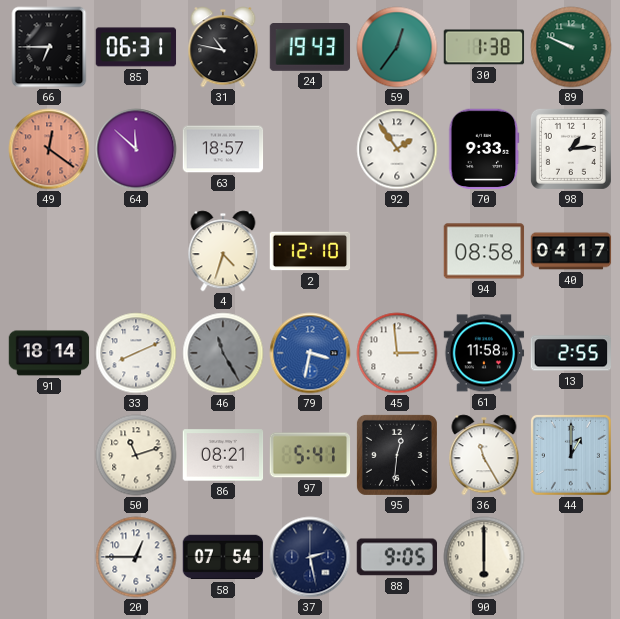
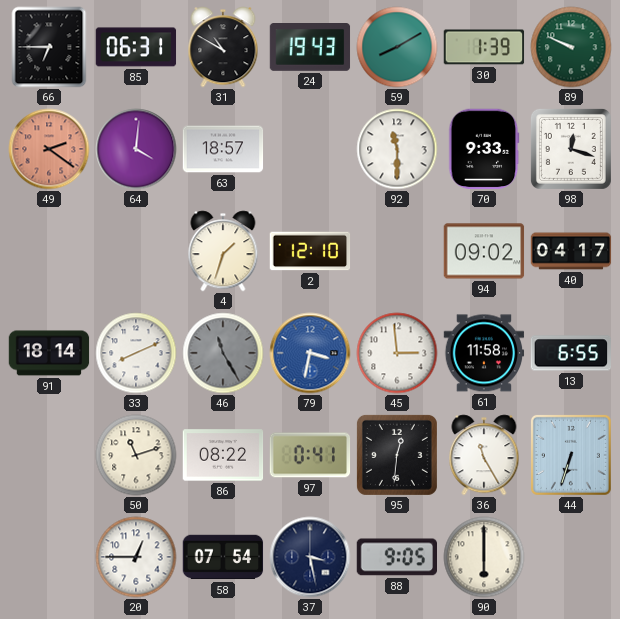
31: 10:47 -> 10:50
59: 12:36 -> 8:10
30: 1:38 -> 1:39
49: 12:21 -> 2:21
64: 11:52 -> 4:01
92: 1:54 -> 11:30
98: 1:14 -> 12:18
4: 4:33 -> 1:33
94: 08:58 -> 09:02
13: 2:55 -> 6:55
86: 08:21 -> 08:22
97: 5:41 -> 0:41
44: 1:00 -> 6:33
37: 2:28 -> 3:28
